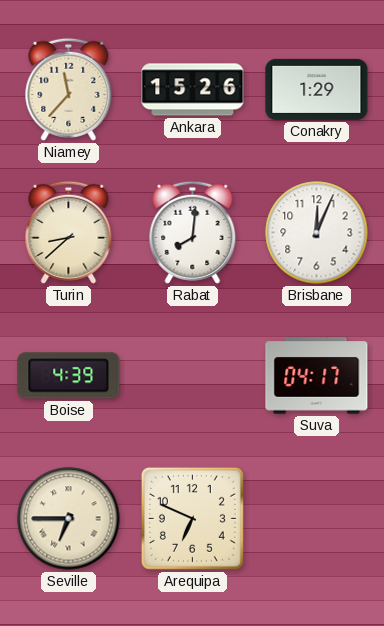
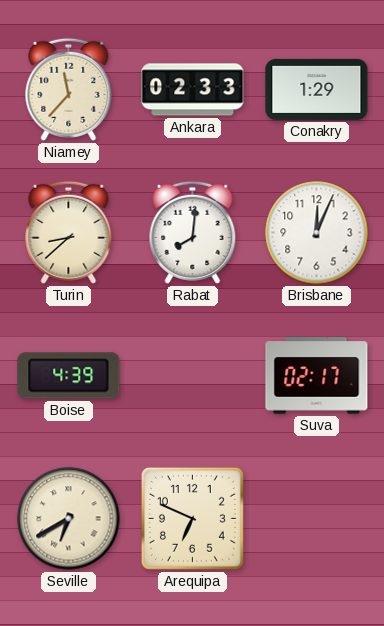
Ankara: 15:26 -> 02:33
Suva: 04:17 -> 02:17
Seville: 6:45 -> 6:40
